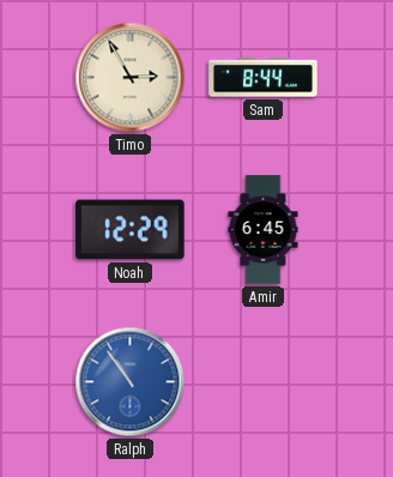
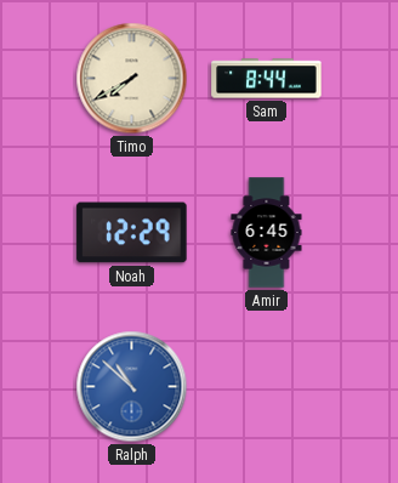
Timo: 2:55 -> 7:40
Ralph: 10:54 -> 10:52
